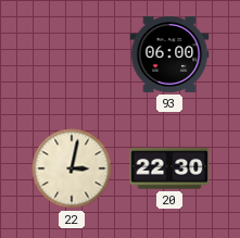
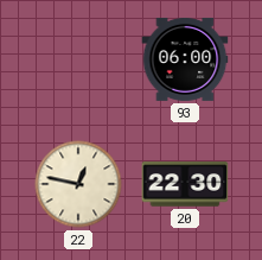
22: 3:02 -> 12:47
